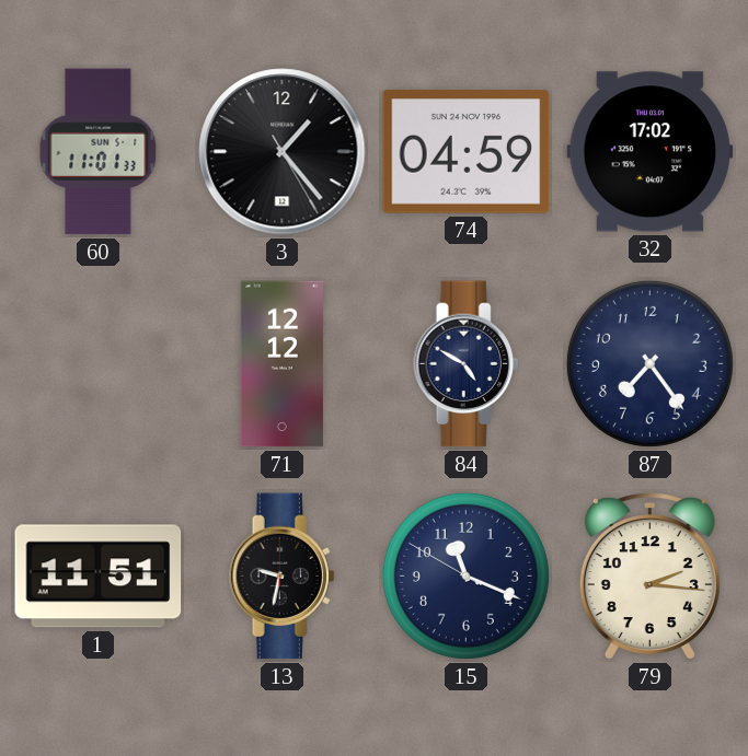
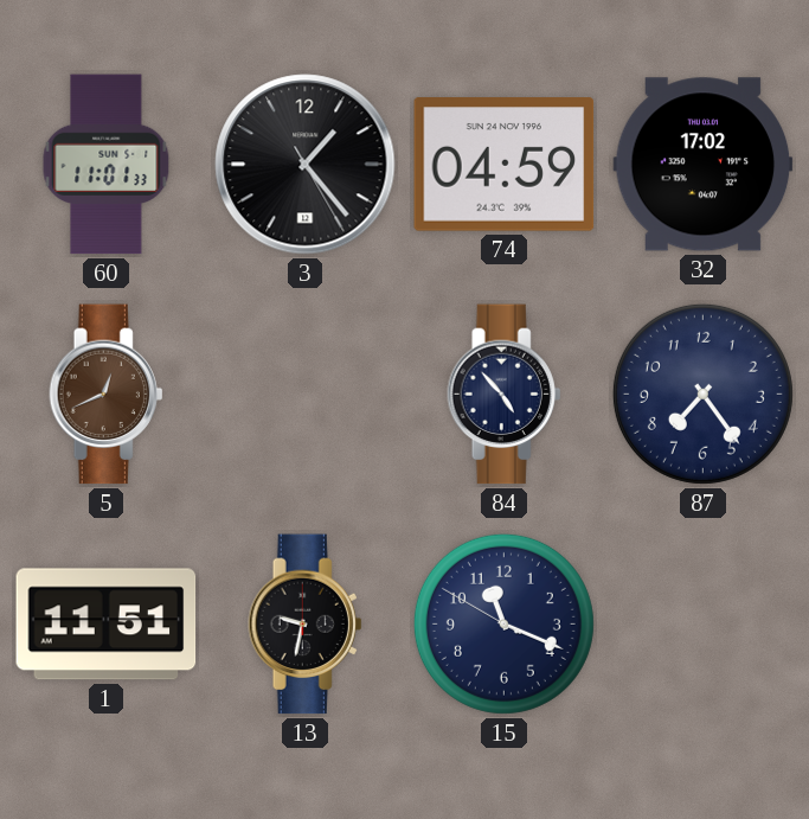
5: none -> 12:41
71: 12:12 -> none
84: 4:50 -> 4:53
79: 2:16 -> none
